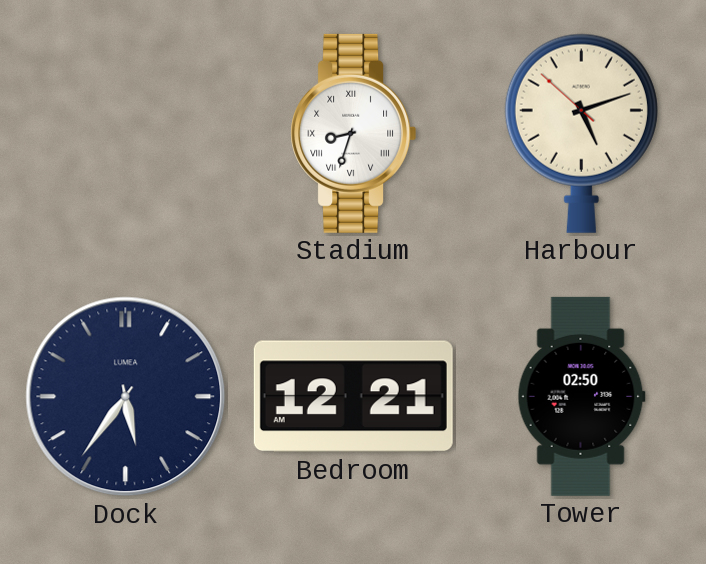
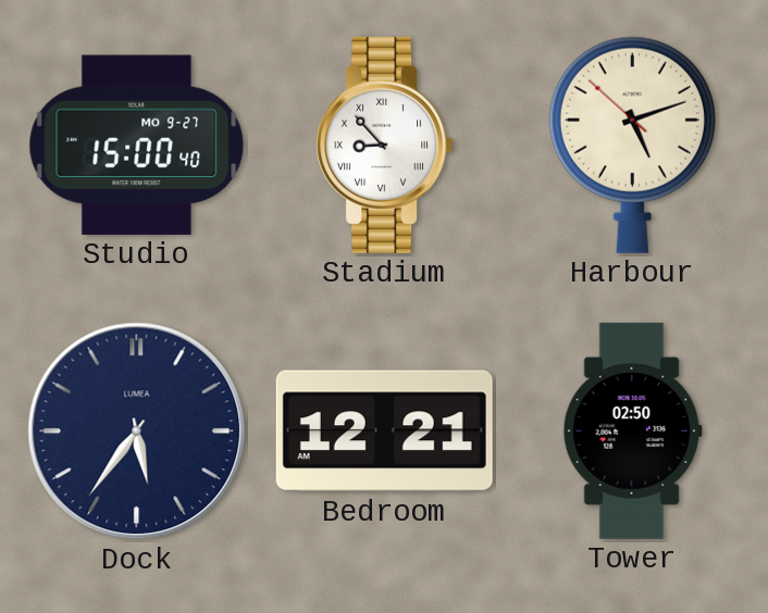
Studio: none -> 15:00
Stadium: 8:33 -> 8:53
